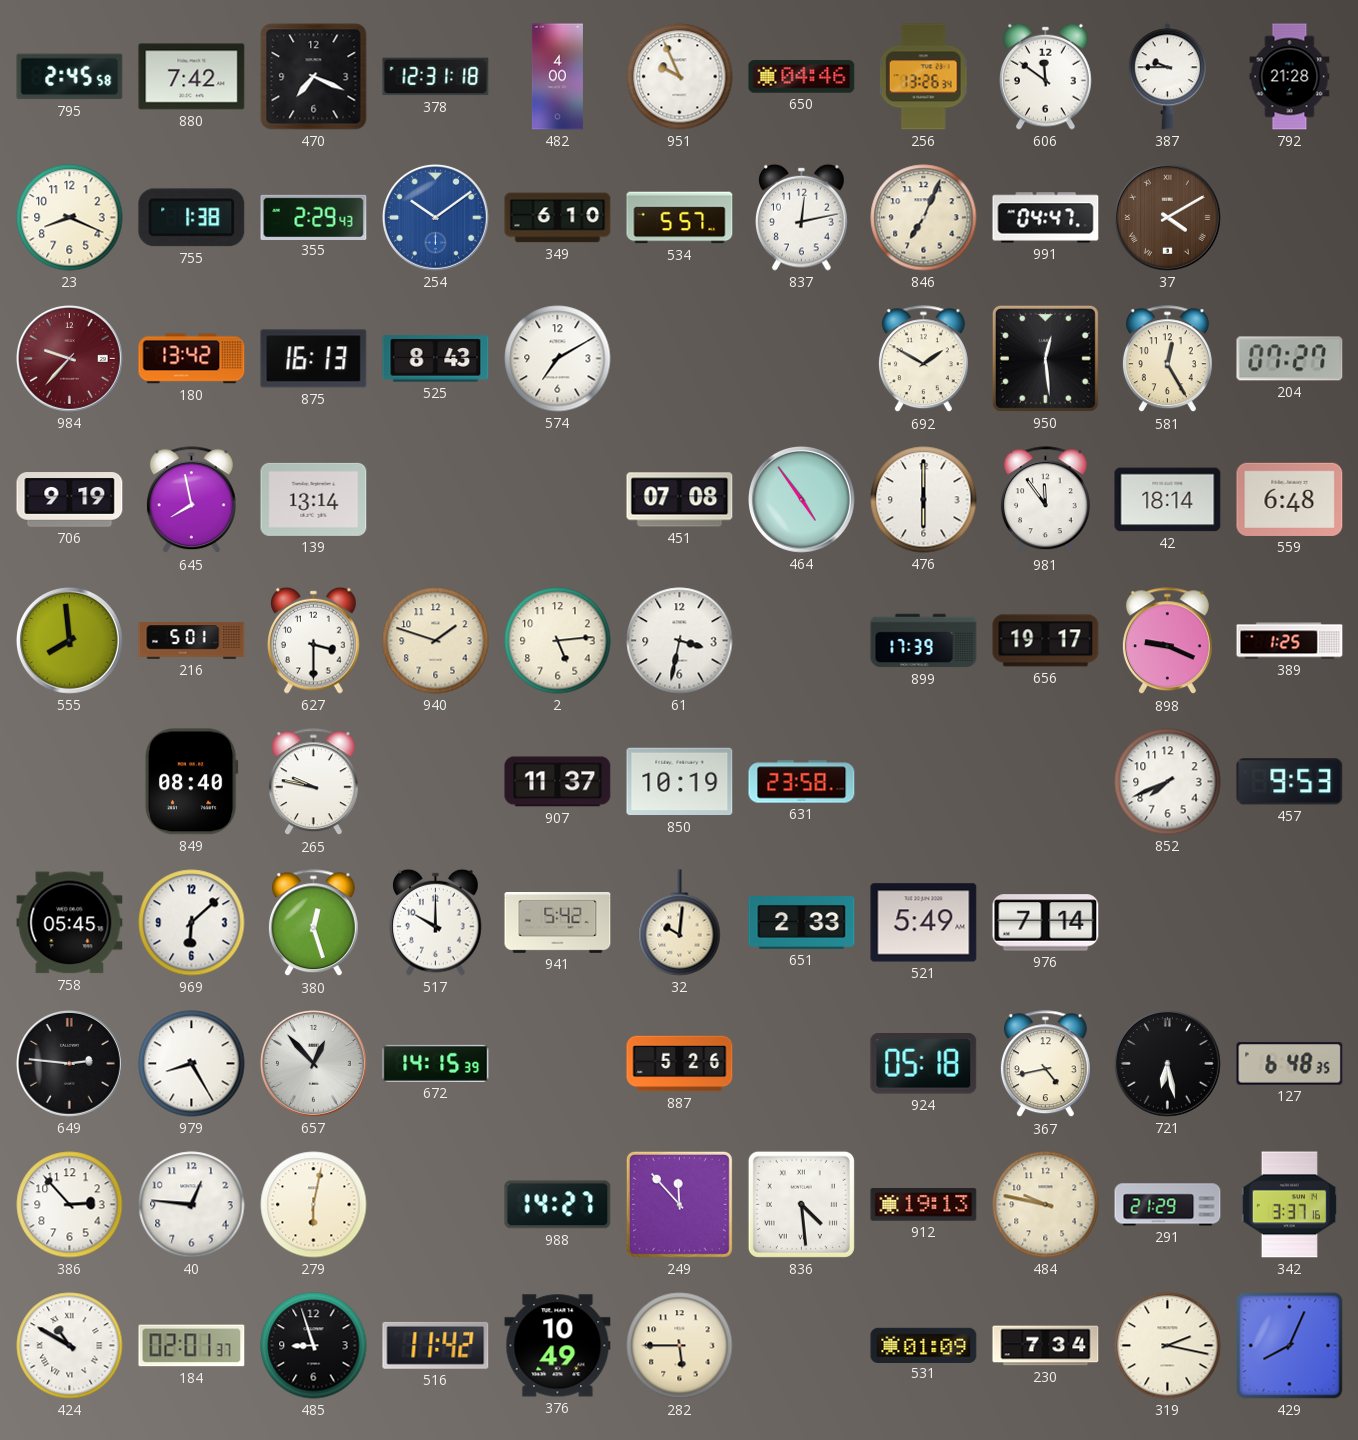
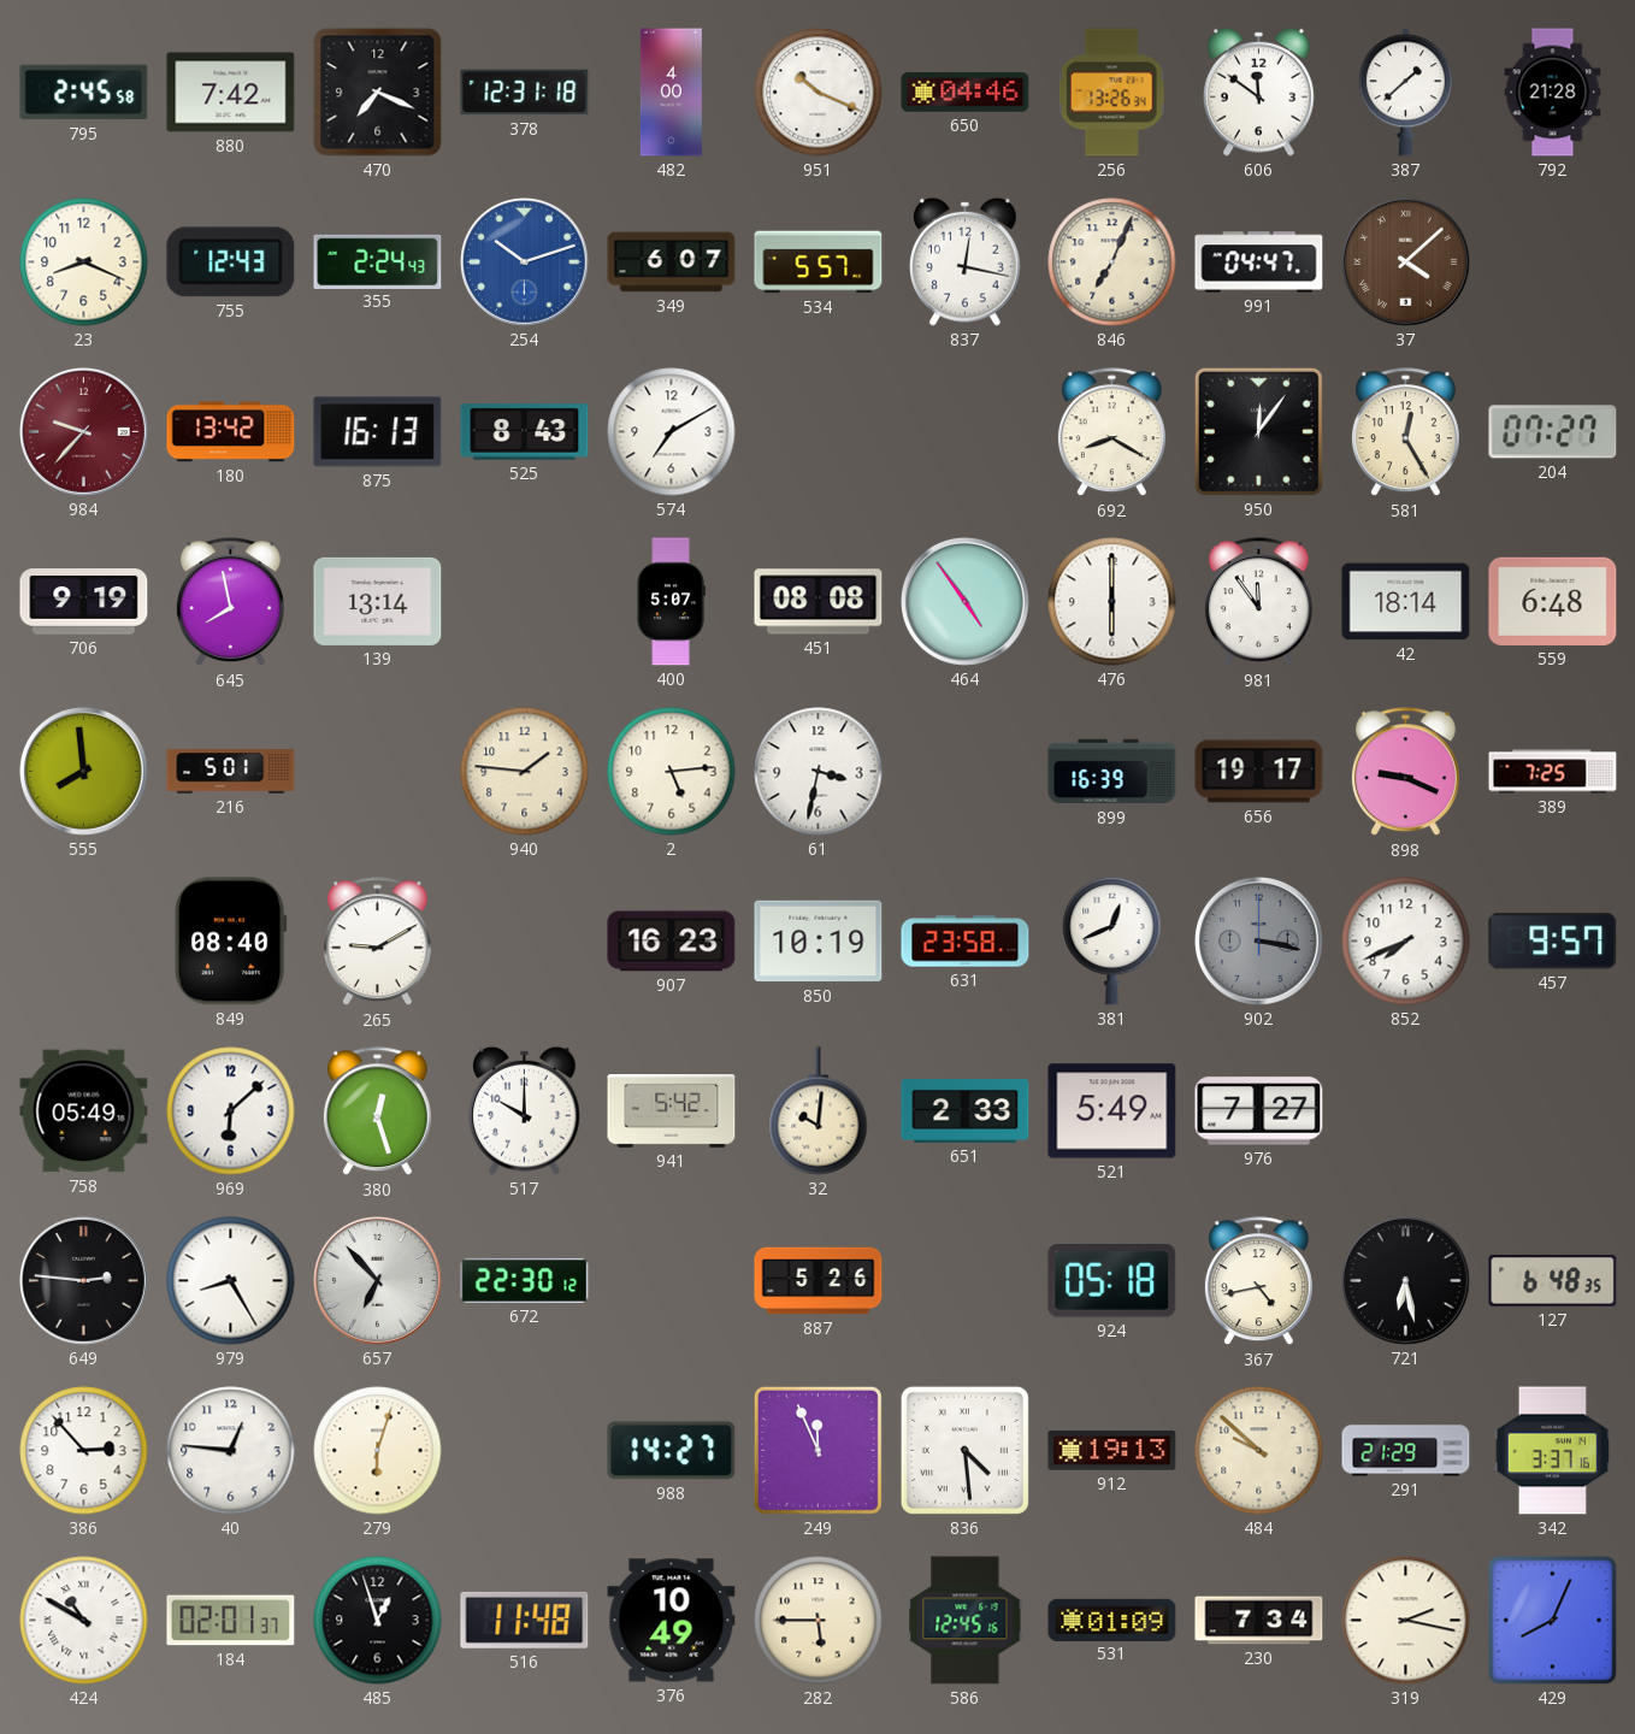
951: 9:56 -> 10:19
387: 9:45 -> 1:38
755: 1:38 -> 12:43
355: 2:29 -> 2:24
254: 10:09 -> 10:12
349: 6:10 -> 6:07
837: 12:13 -> 12:17
37: 4:10 -> 4:08
692: 1:50 -> 8:20
950: 12:29 -> 12:06
400: none -> 5:07
451: 07:08 -> 08:08
627: 3:30 -> none
940: 1:48 -> 1:46
899: 17:39 -> 16:39
389: 1:25 -> 7:25
265: 9:47 -> 9:10
907: 11:37 -> 16:23
381: none -> 12:41
902: none -> 3:17
457: 9:53 -> 9:57
758: 05:45 -> 05:49
976: 7:14 -> 7:27
657: 12:53 -> 6:53
672: 14:15 -> 22:30
279: 6:02 -> 6:03
249: 11:53 -> 11:56
484: 9:47 -> 9:52
485: 8:57 -> 12:57
516: 11:42 -> 11:48
586: none -> 12:45
